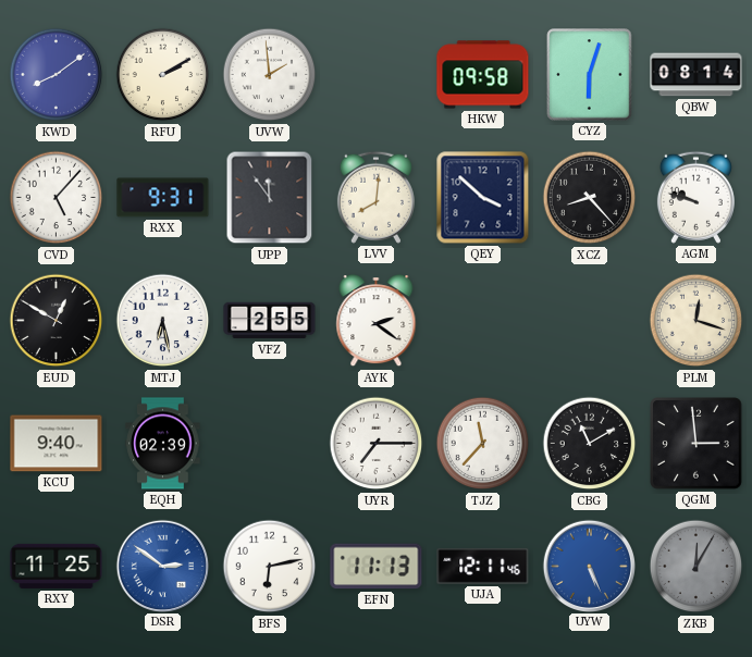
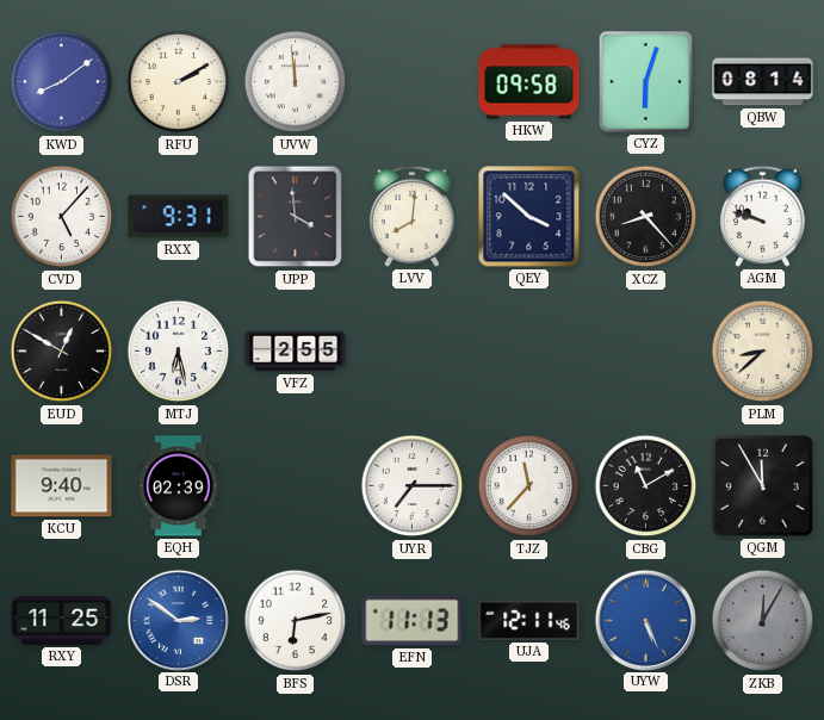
UVW: 1:59 -> 11:59
UPP: 11:54 -> 3:59
AYK: 2:21 -> none
PLM: 12:18 -> 8:38
QGM: 2:59 -> 11:55
